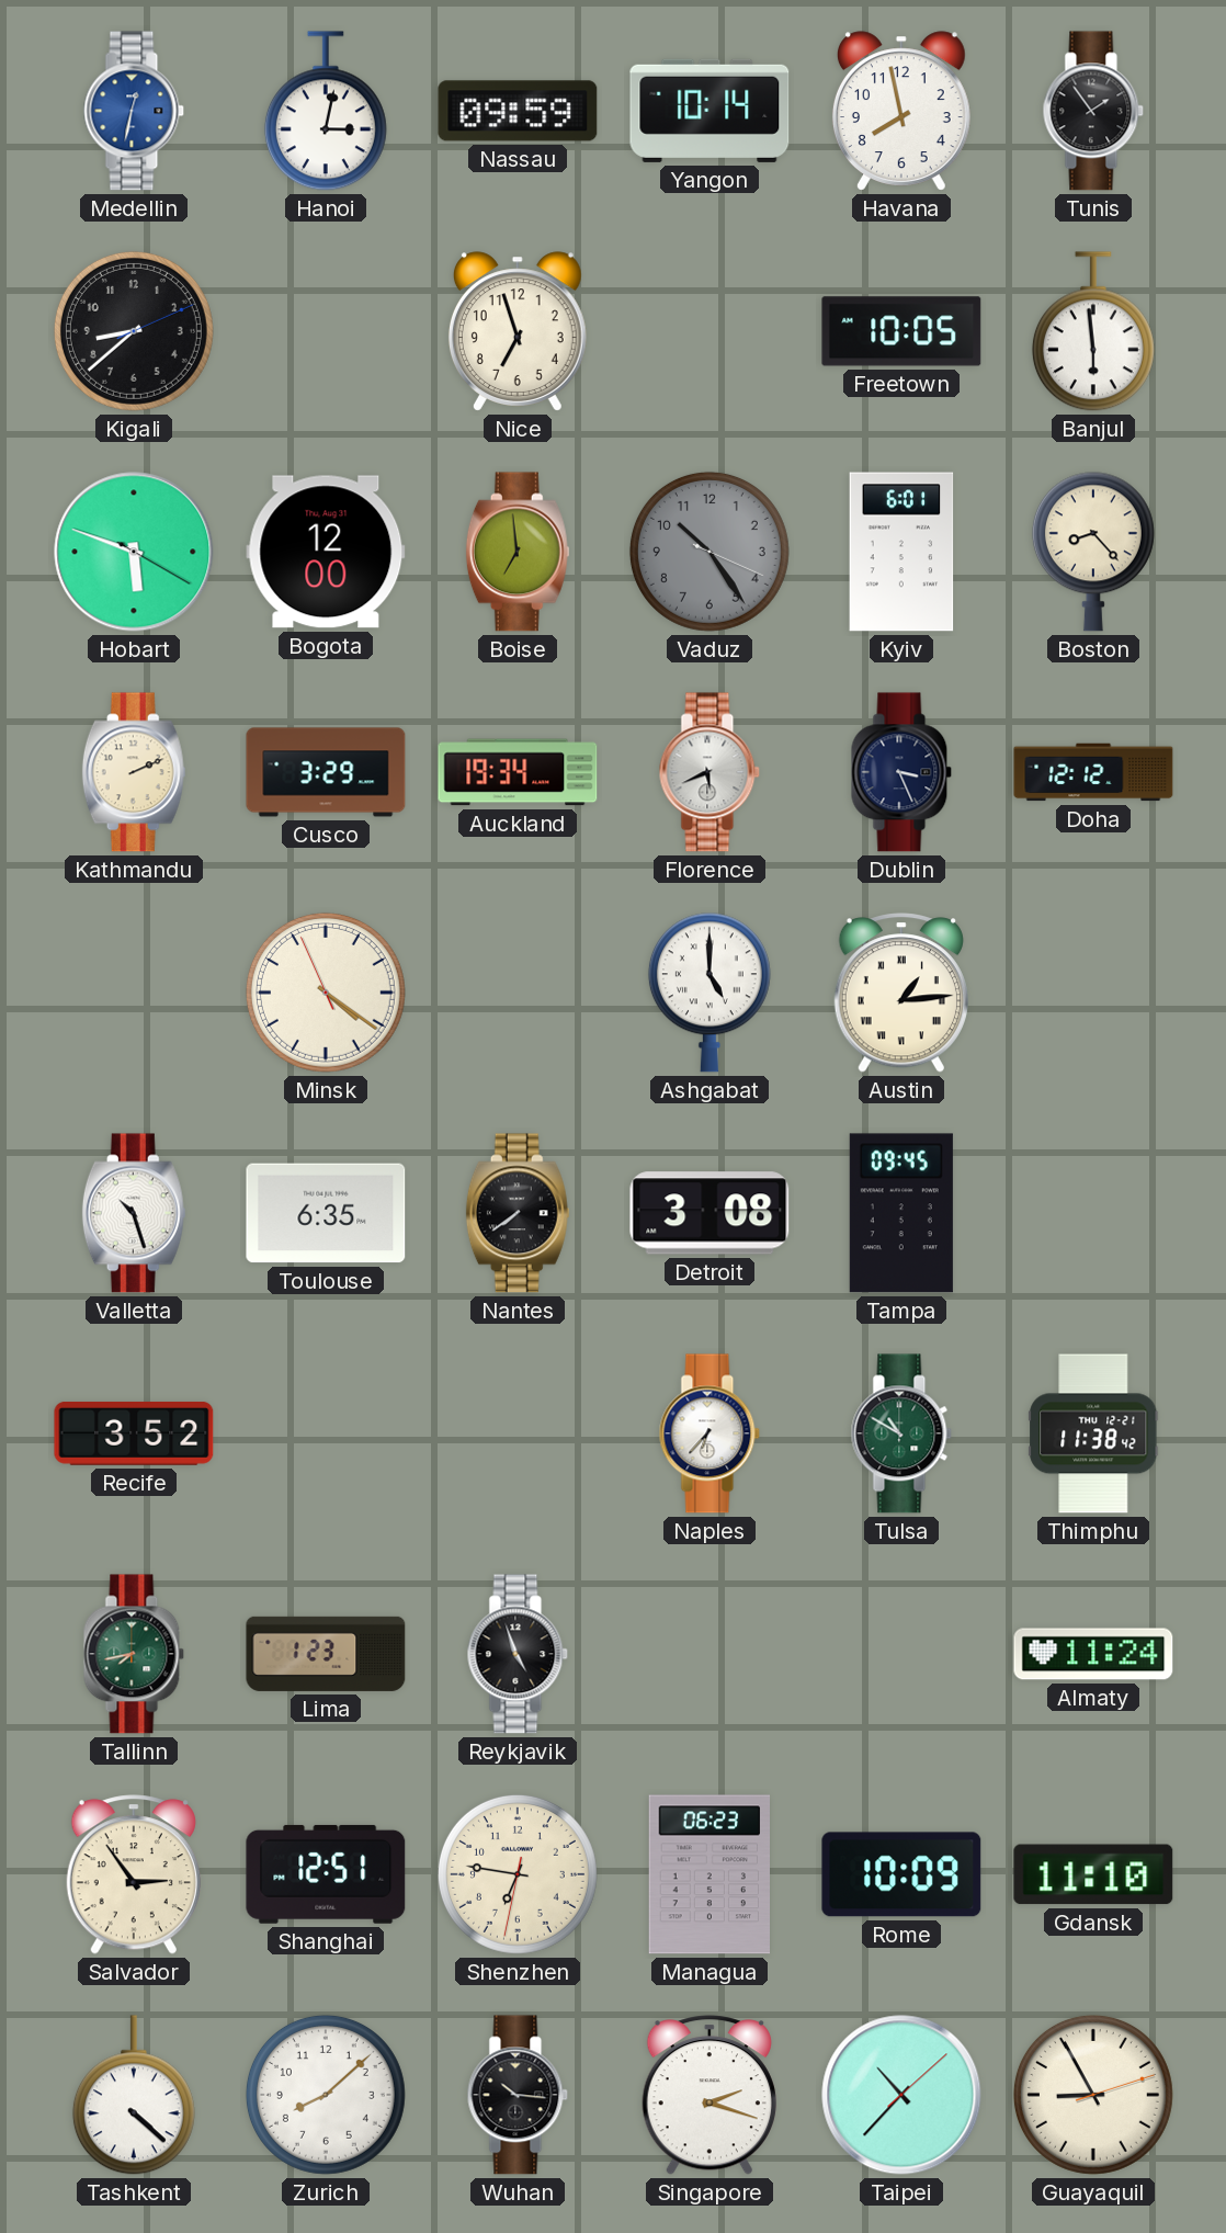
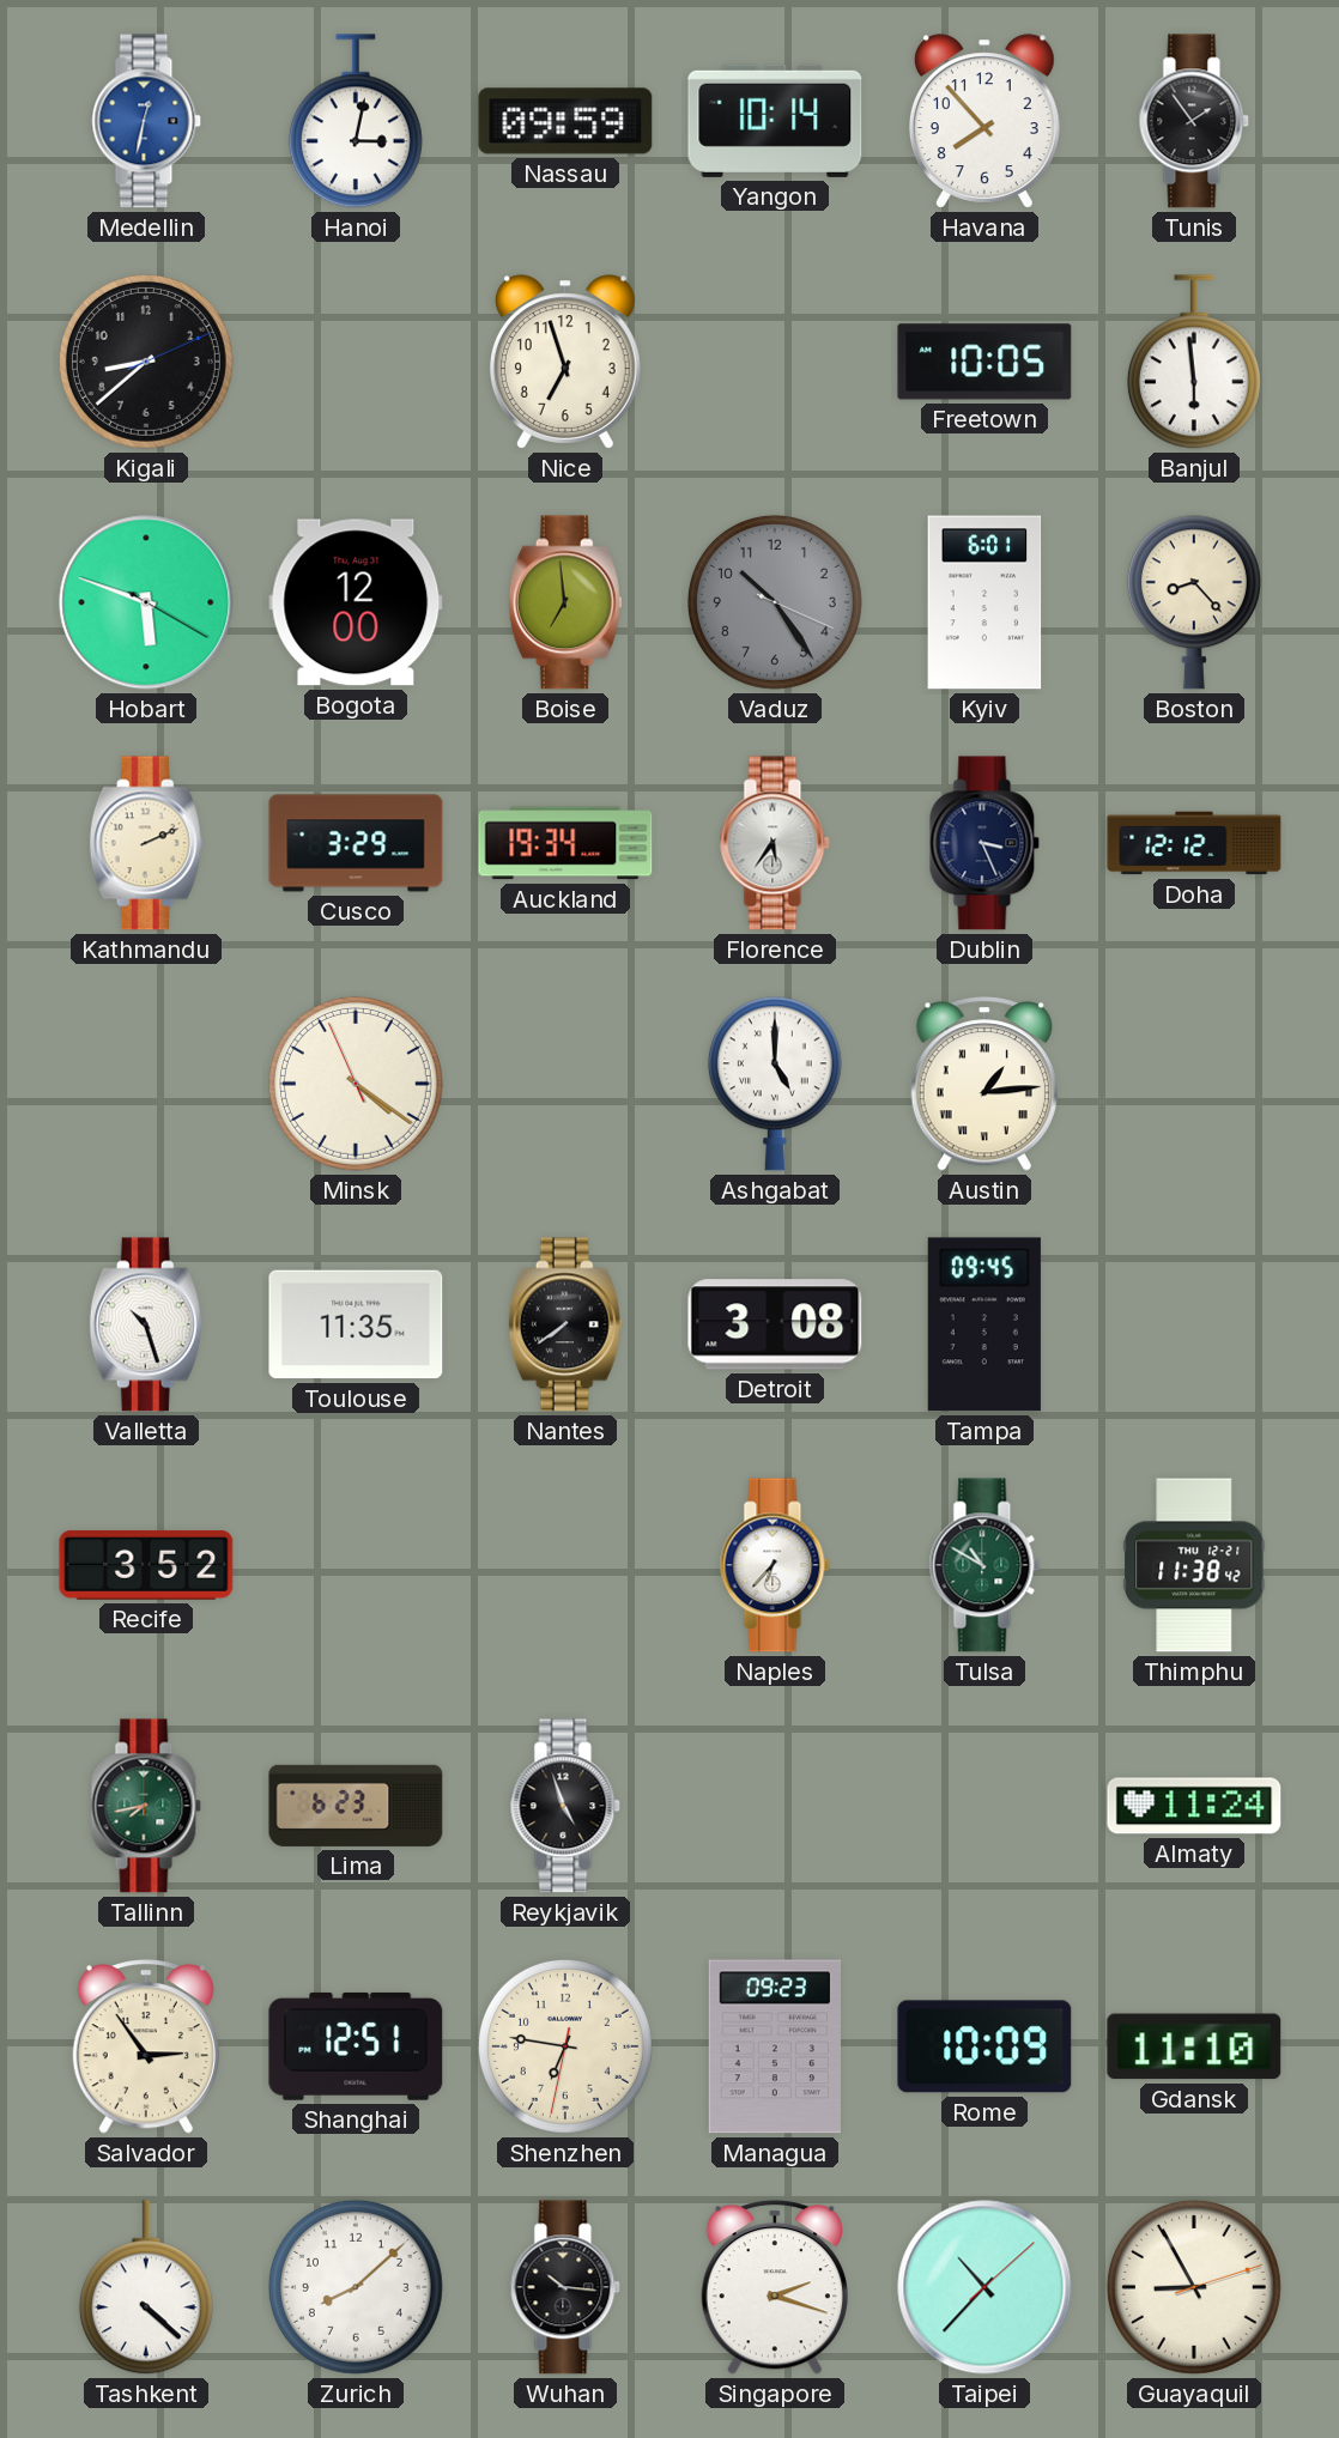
Havana: 7:58 -> 7:53
Florence: 5:41 -> 5:36
Toulouse: 6:35 -> 11:35
Lima: 1:23 -> 6:23
Managua: 06:23 -> 09:23
